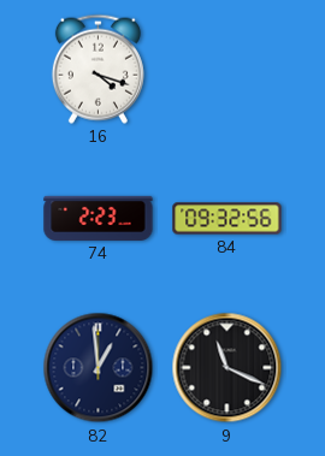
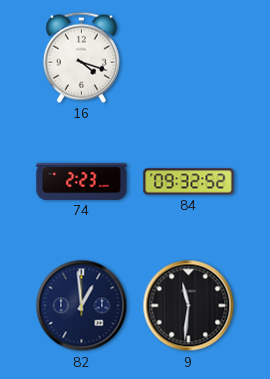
84: 09:32:56 -> 09:32:52
9: 11:19 -> 11:31
